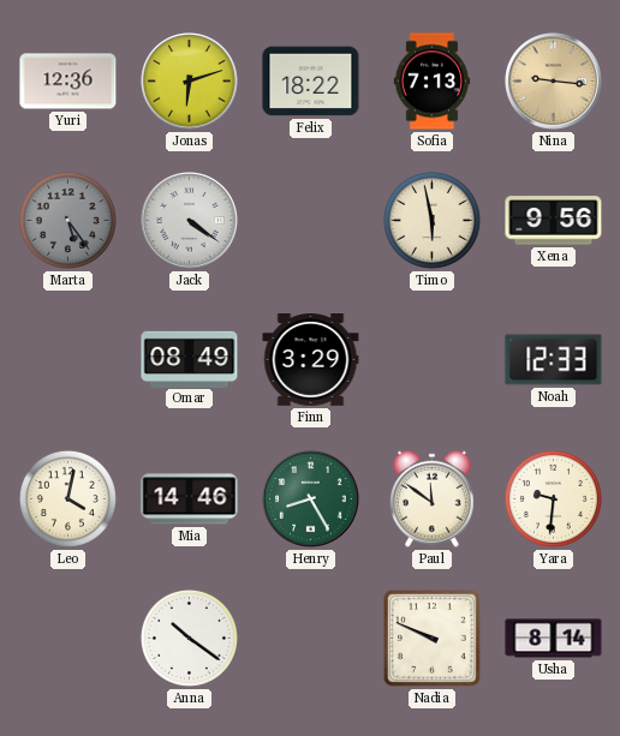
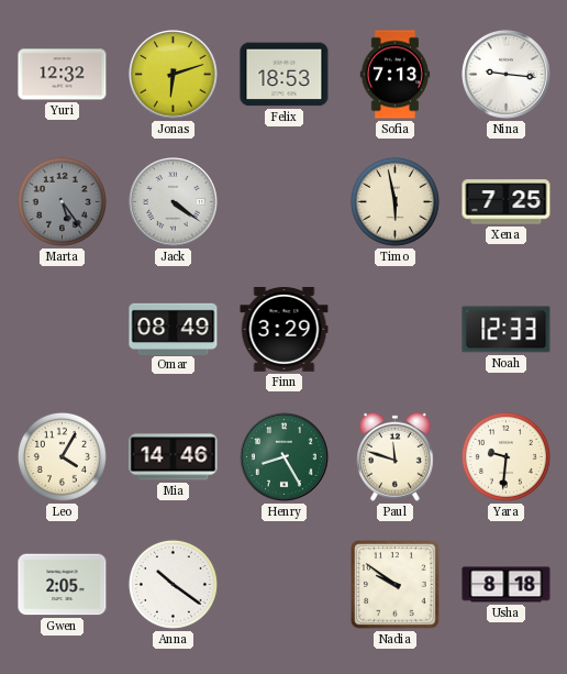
Yuri: 12:36 -> 12:32
Felix: 18:22 -> 18:53
Nina dial: champagne -> white
Xena: 9:56 -> 7:25
Leo: 4:02 -> 4:05
Paul: 11:51 -> 11:48
Gwen: none -> 2:05
Nadia: 9:49 -> 9:51
Usha: 8:14 -> 8:18
